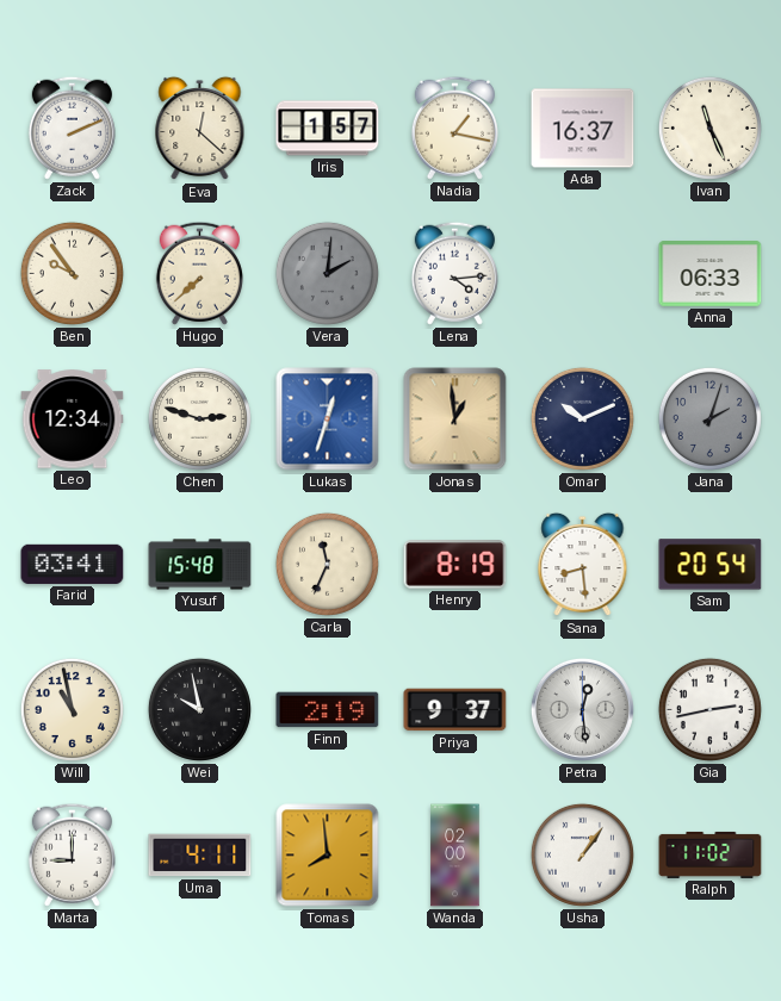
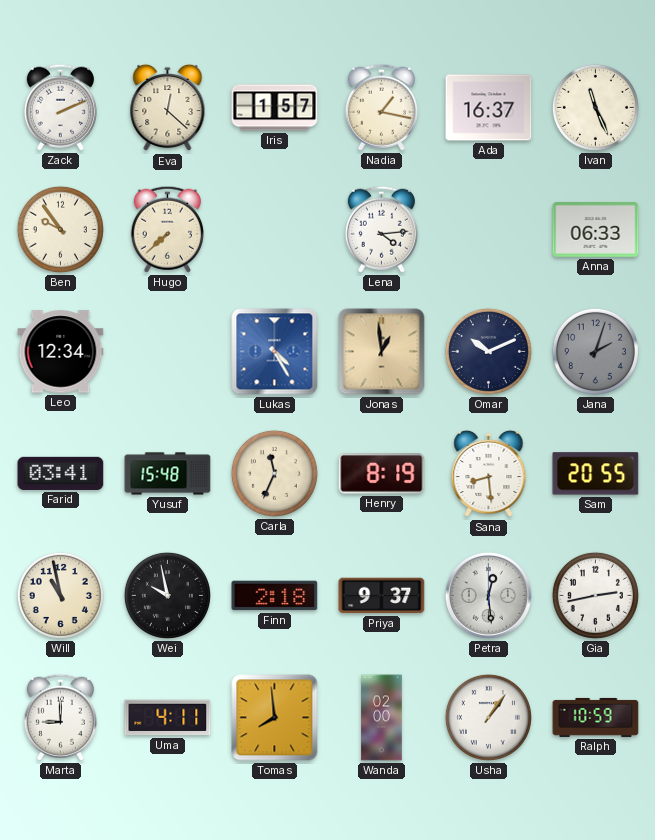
Vera: 2:01 -> none
Chen: 2:48 -> none
Lukas: 12:33 -> 4:25
Sam: 20:54 -> 20:55
Finn: 2:19 -> 2:18
Ralph: 11:02 -> 10:59
